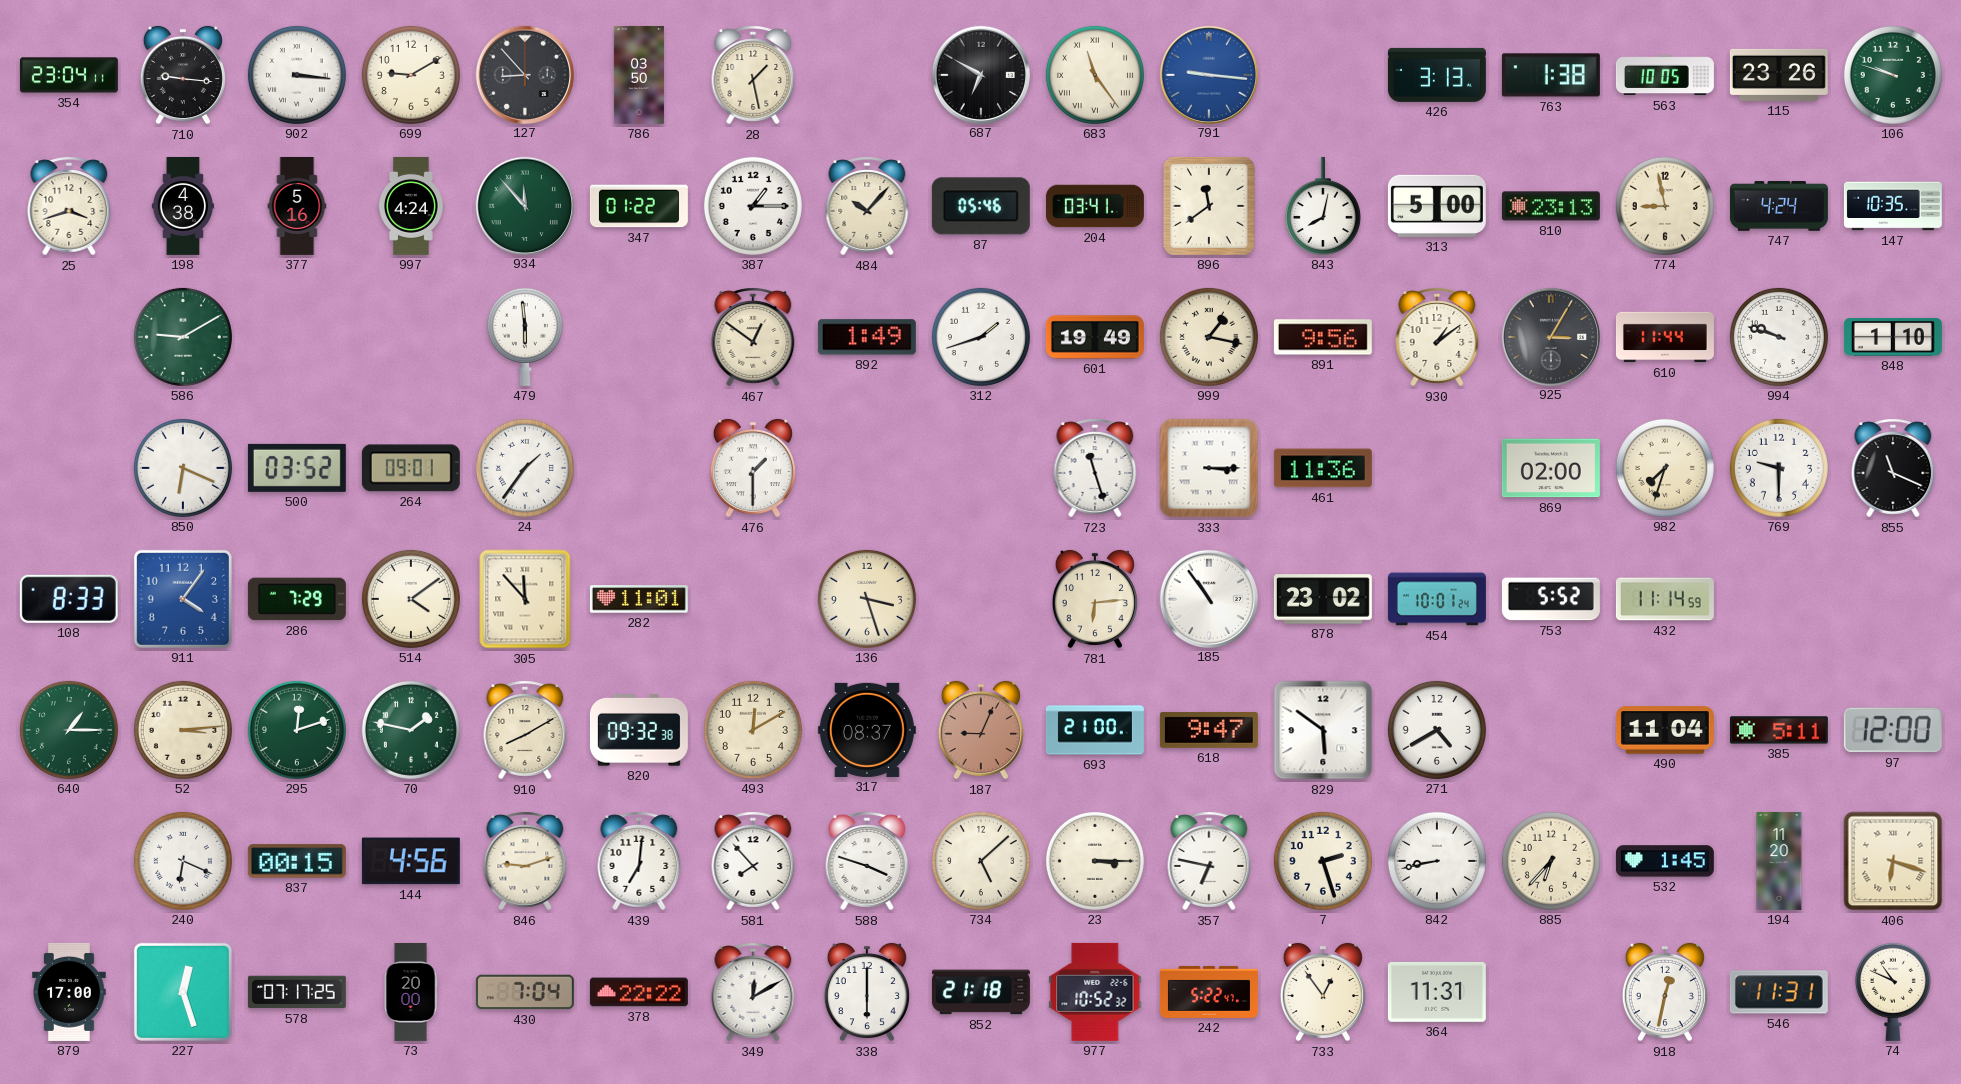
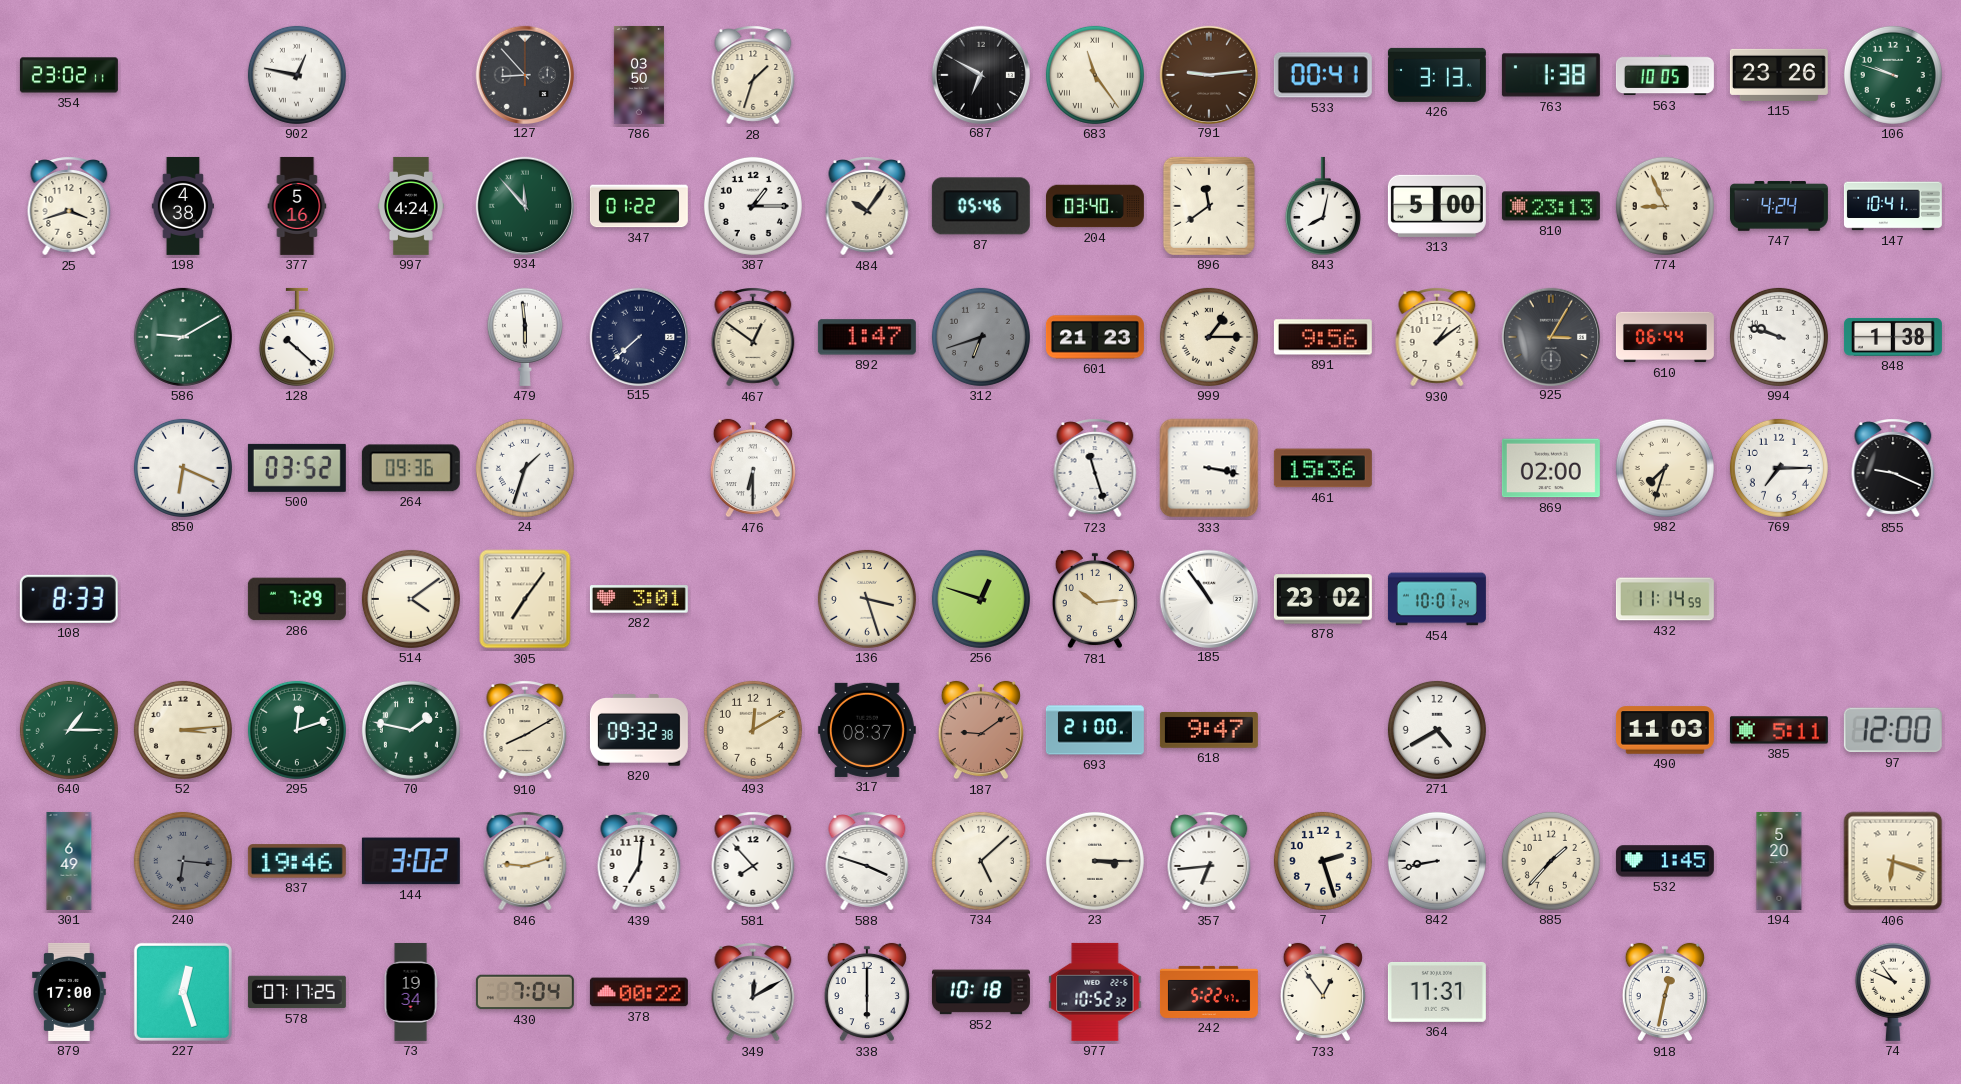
354: 23:04 -> 23:02
710: 9:16 -> none
902: 3:16 -> 12:47
699: 9:10 -> none
28: 1:28 -> 1:33
791: 9:16 -> 9:14
791 dial: blue -> brown
533: none -> 00:41
484: 10:07 -> 10:06
204: 03:41 -> 03:40
774: 8:58 -> 8:56
147: 10:35 -> 10:41
128: none -> 10:22
515: none -> 7:38
892: 1:49 -> 1:47
312: 1:42 -> 6:42
312 dial: white -> grey
601: 19:49 -> 21:23
999: 1:17 -> 1:15
610: 11:44 -> 06:44
848: 1:10 -> 1:38
264: 09:01 -> 09:36
24: 1:36 -> 1:33
476: 1:30 -> 6:30
333: 3:15 -> 3:17
461: 11:36 -> 15:36
769: 9:30 -> 7:15
855: 11:19 -> 9:19
911: 4:06 -> none
305: 11:53 -> 7:06
282: 11:01 -> 3:01
256: none -> 12:48
781: 6:14 -> 10:14
753: 5:52 -> none
187: 9:04 -> 9:09
829: 5:51 -> none
490: 11:04 -> 11:03
301: none -> 6:49
240: 6:19 -> 6:16
240 dial: white -> grey
837: 00:15 -> 19:46
144: 4:56 -> 3:02
357: 6:47 -> 6:44
885: 6:37 -> 1:37
194: 11:20 -> 5:20
73: 20:00 -> 19:34
378: 22:22 -> 00:22
852: 21:18 -> 10:18
546: 11:31 -> none
